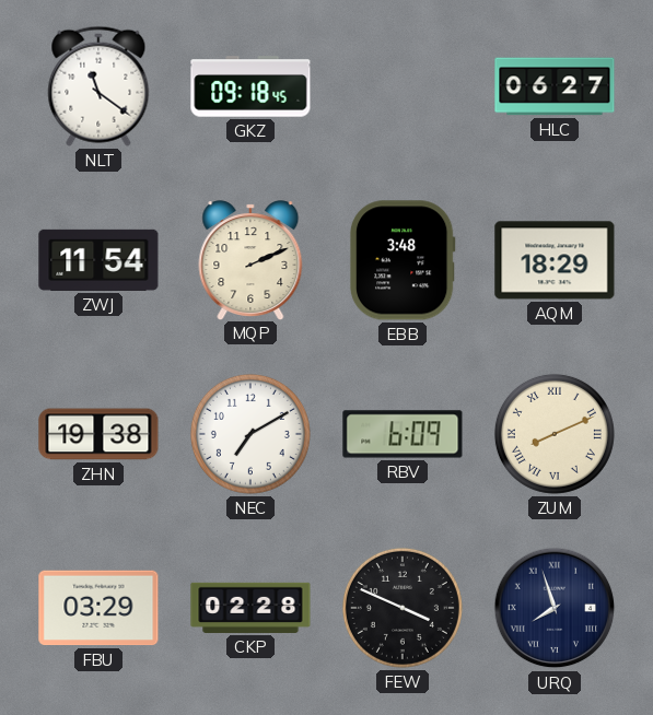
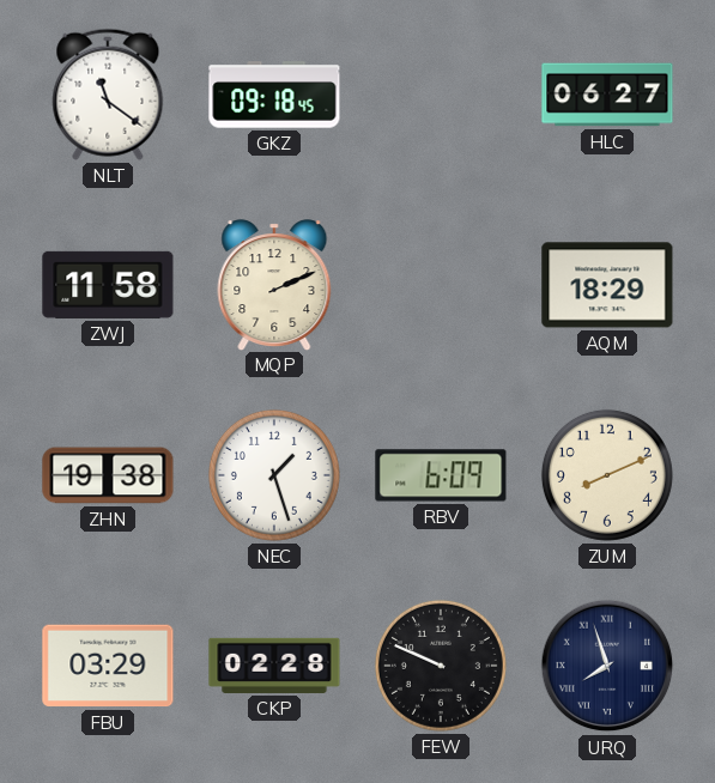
ZWJ: 11:54 -> 11:58
EBB: 3:48 -> none
NEC: 7:10 -> 1:27
ZUM numerals: Roman -> Arabic
FEW: 3:49 -> 9:49
